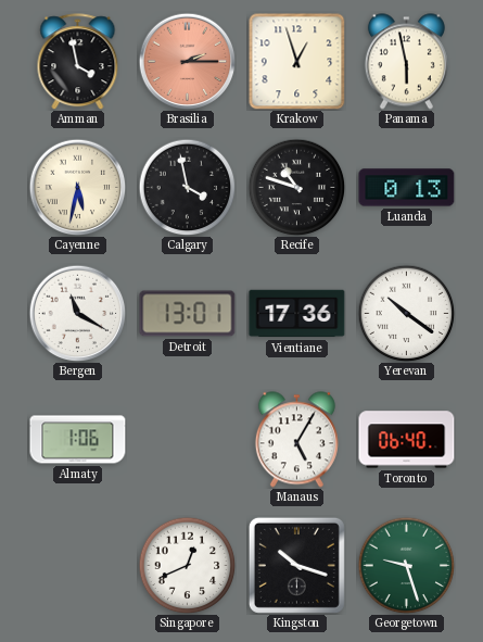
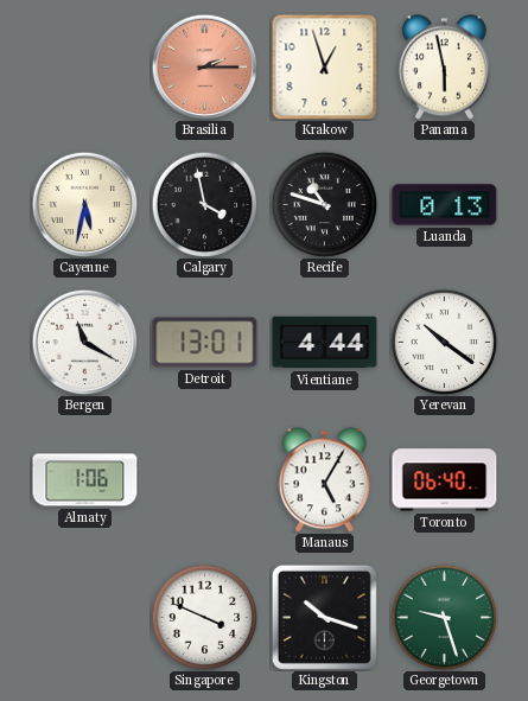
Amman: 3:58 -> none
Vientiane: 17:36 -> 4:44
Singapore: 12:41 -> 3:49
